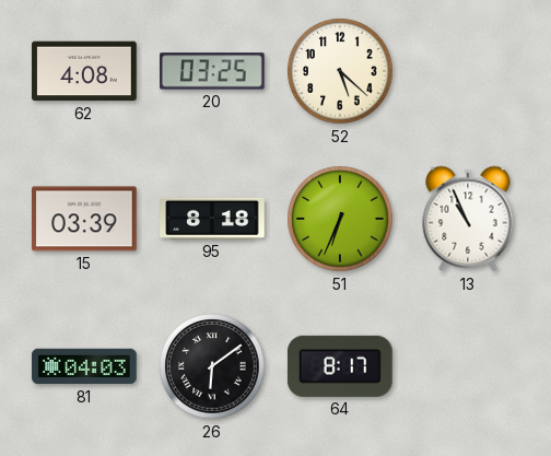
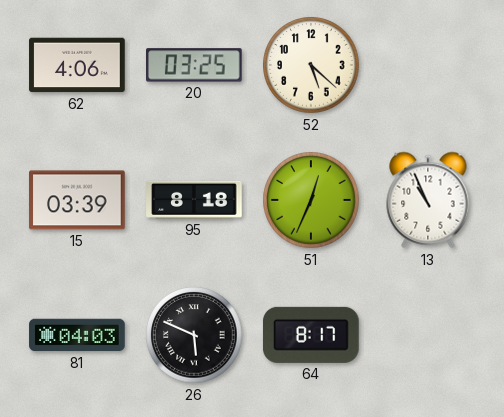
62: 4:08 -> 4:06
51: 6:34 -> 12:34
26: 6:09 -> 5:49
